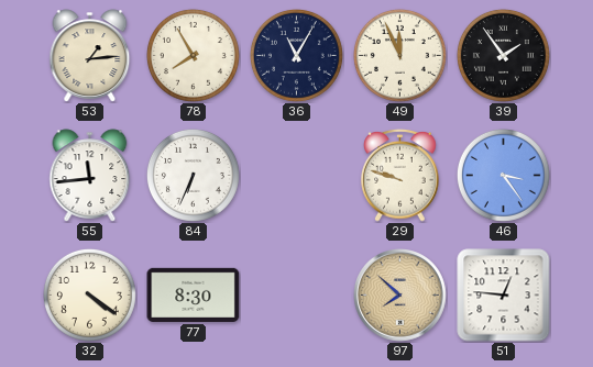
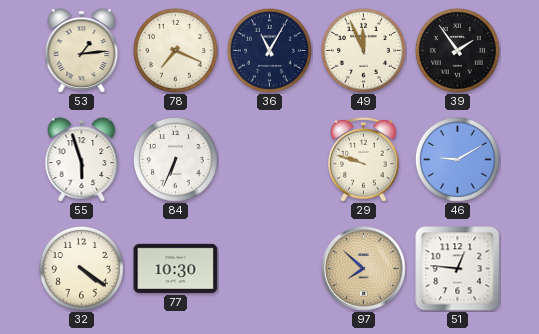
78: 7:55 -> 7:19
55: 11:44 -> 5:57
46: 3:24 -> 9:10
77: 8:30 -> 10:30
